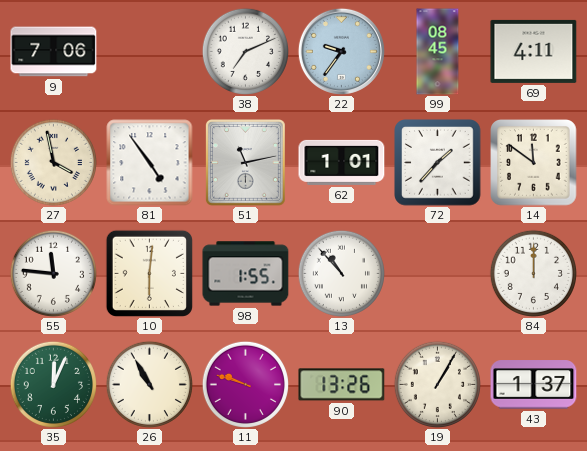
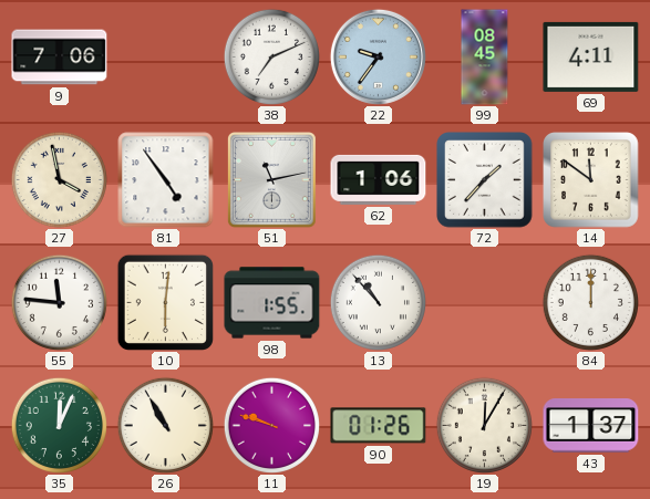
62: 1:01 -> 1:06
90: 13:26 -> 01:26
19: 1:05 -> 12:05
